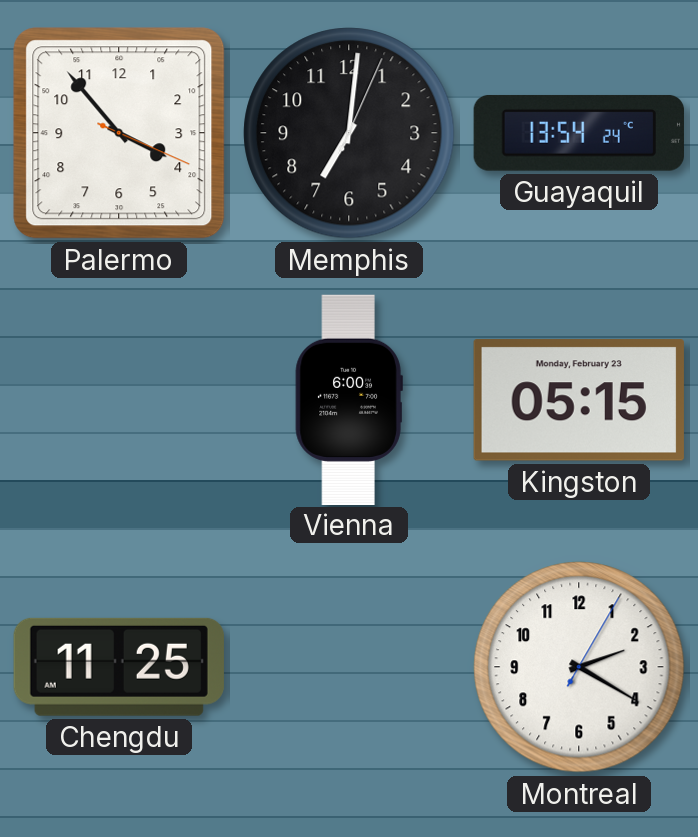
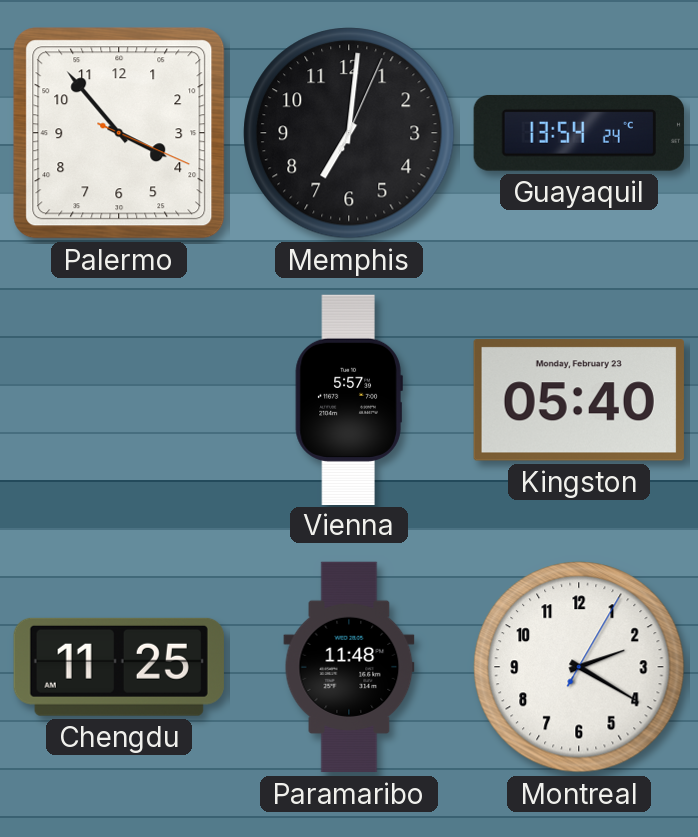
Vienna: 6:00 -> 5:57
Kingston: 05:15 -> 05:40
Paramaribo: none -> 11:48
